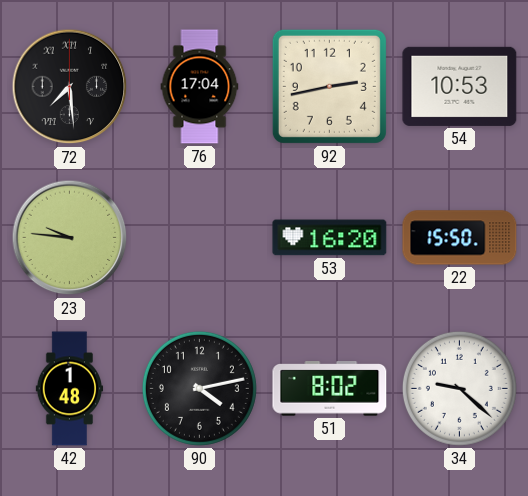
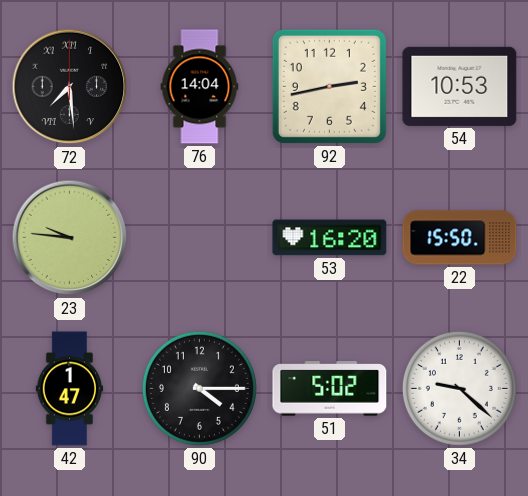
76: 17:04 -> 14:04
42: 1:48 -> 1:47
90: 4:13 -> 4:15
51: 8:02 -> 5:02
